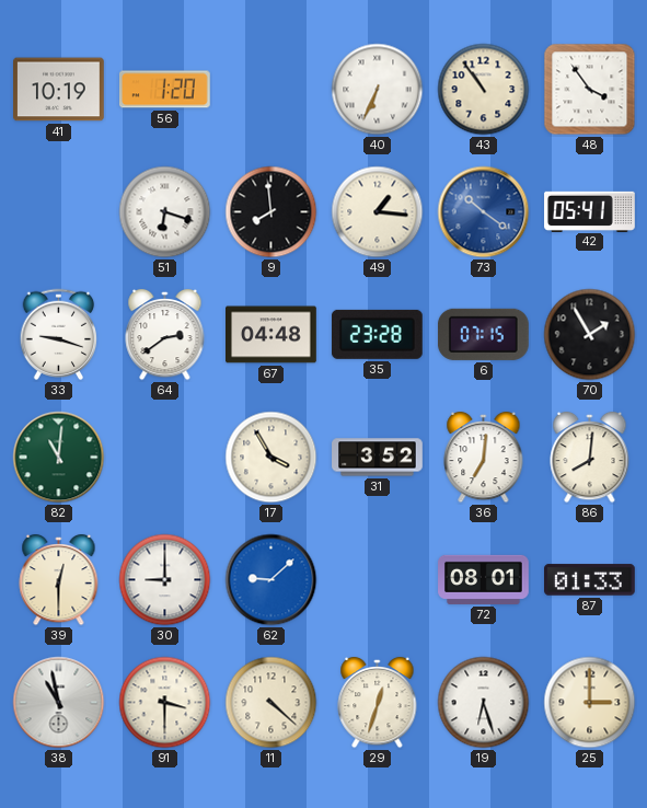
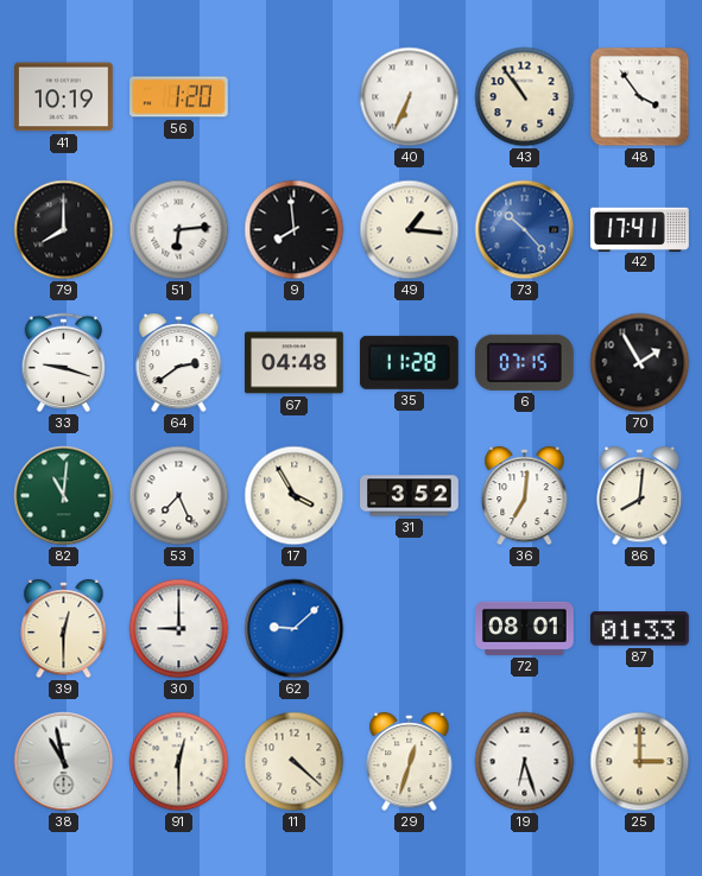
79: none -> 8:00
51: 6:18 -> 6:14
73: 10:21 -> 10:23
42: 05:41 -> 17:41
35: 23:28 -> 11:28
53: none -> 7:26
91: 3:30 -> 12:30
